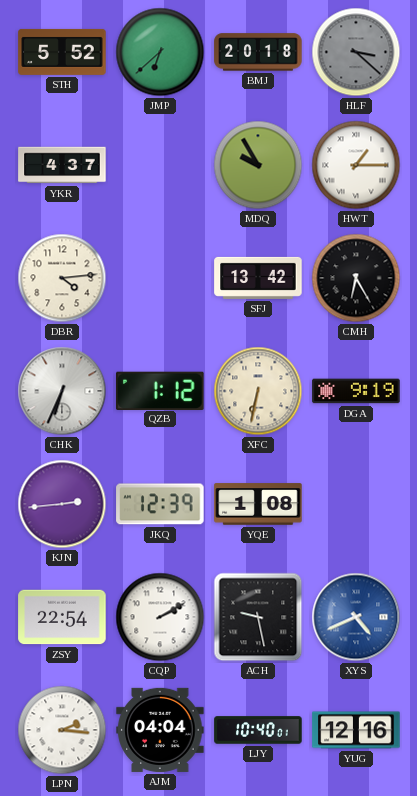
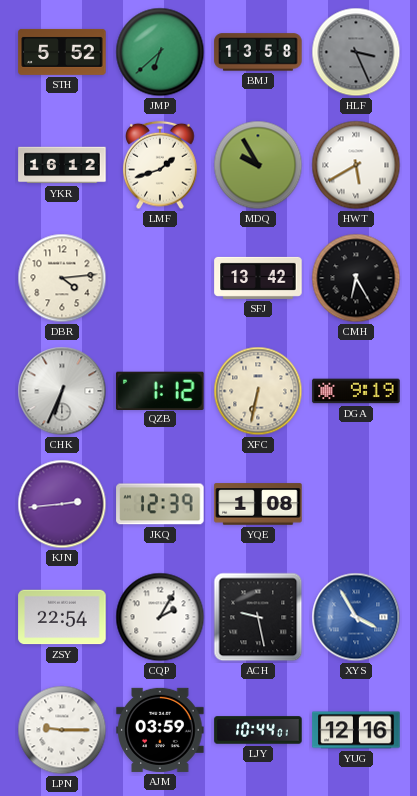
BMJ: 20:18 -> 13:58
HLF: 3:22 -> 3:26
YKR: 4:37 -> 16:12
LMF: none -> 1:42
HWT: 1:15 -> 5:40
CQP: 2:10 -> 2:05
XYS: 4:41 -> 3:55
LPN: 2:16 -> 9:15
AJM: 04:04 -> 03:59
LJY: 10:40 -> 10:44
